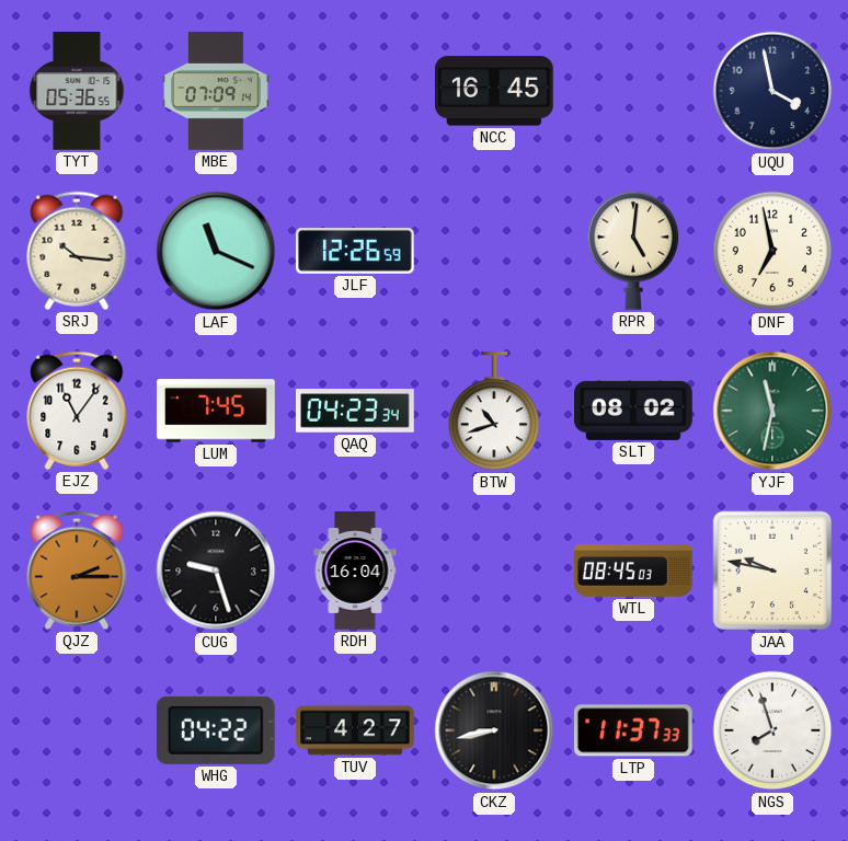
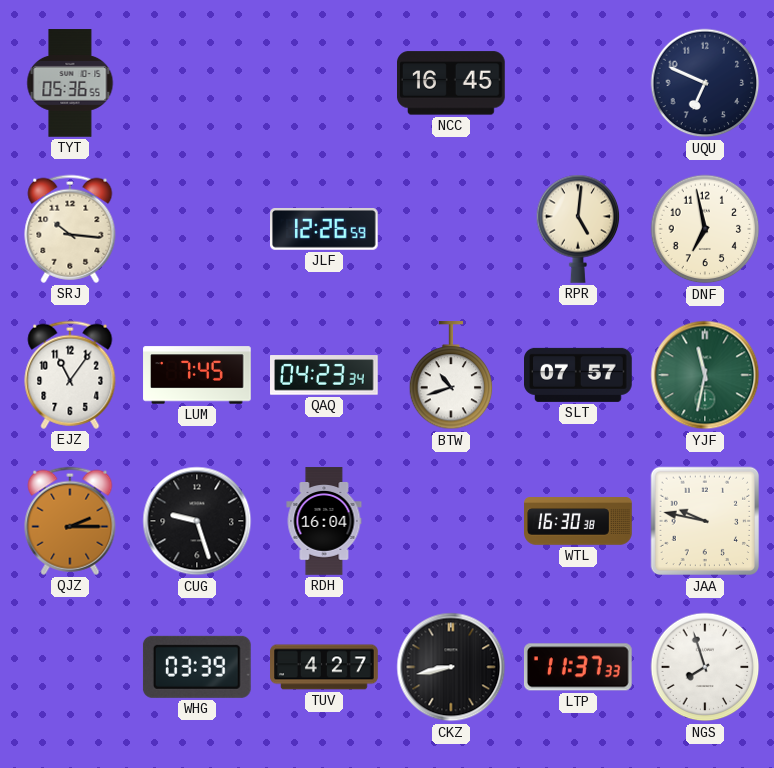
MBE: 07:09 -> none
UQU: 3:58 -> 6:49
LAF: 11:19 -> none
SLT: 08:02 -> 07:57
WTL: 08:45 -> 16:30
WHG: 04:22 -> 03:39
